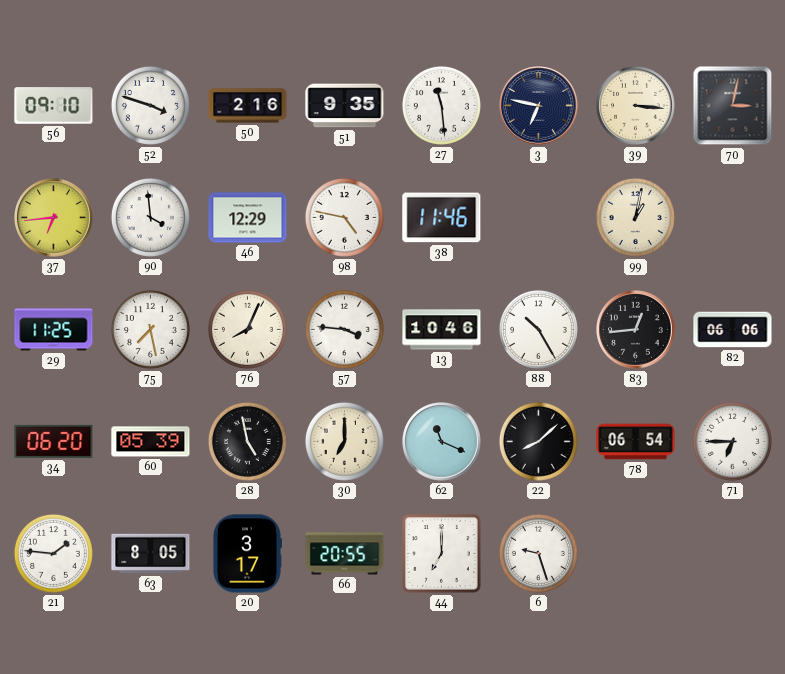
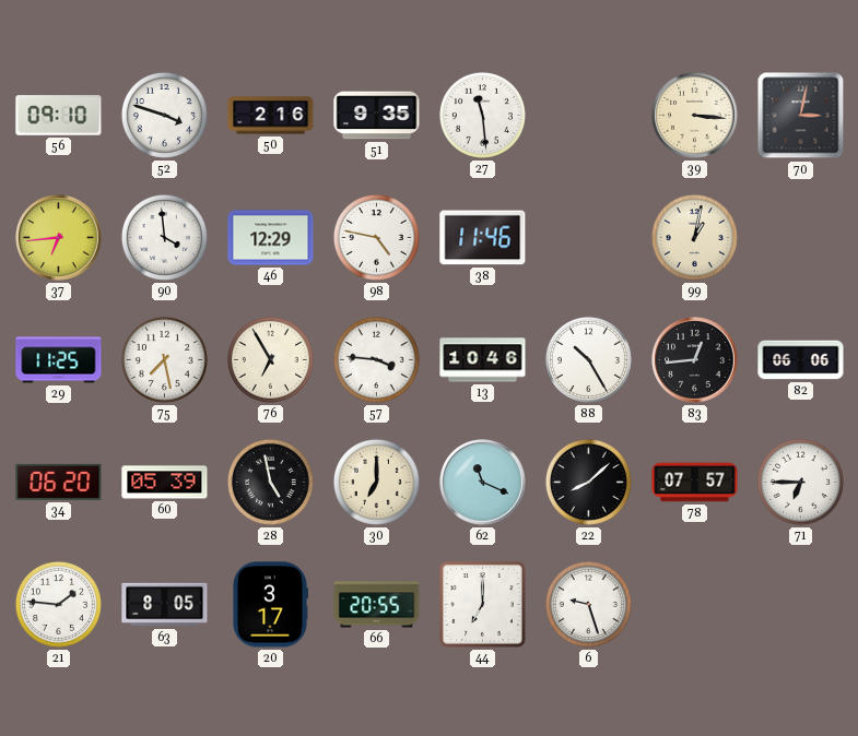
3: 6:47 -> none
76: 8:04 -> 6:55
78: 06:54 -> 07:57
